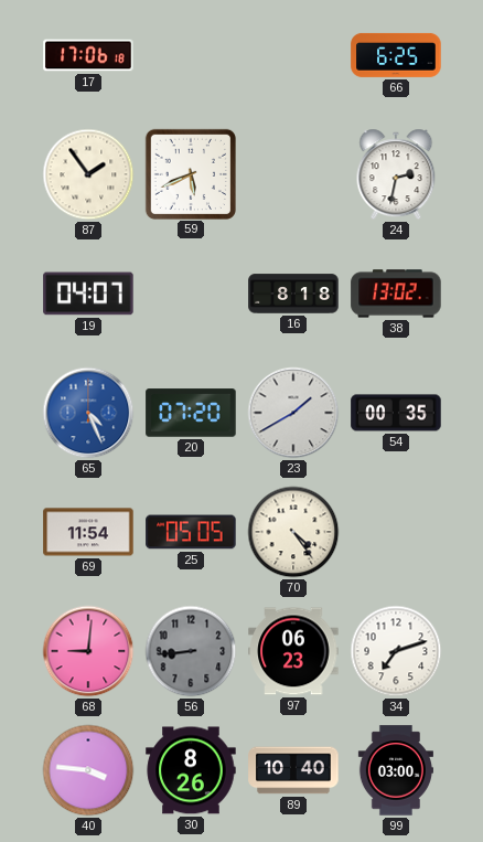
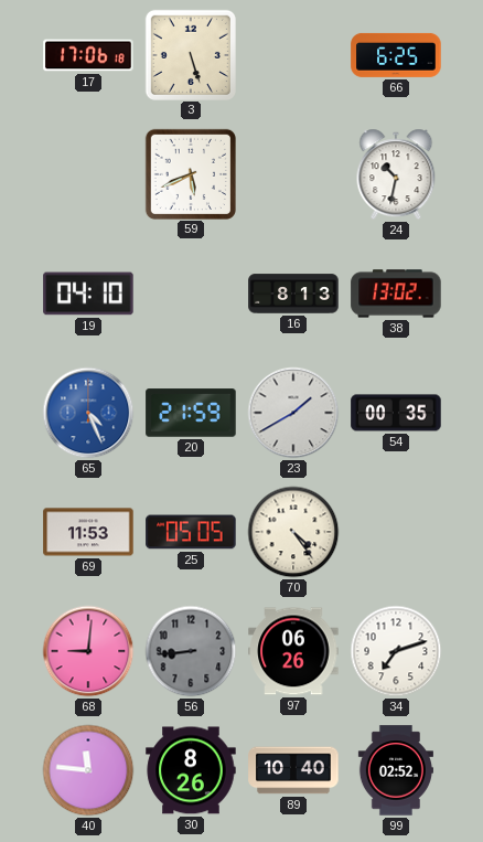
3: none -> 5:27
87: 1:54 -> none
24: 2:32 -> 10:32
19: 04:07 -> 04:10
16: 8:18 -> 8:13
20: 07:20 -> 21:59
69: 11:54 -> 11:53
97: 06:23 -> 06:26
40: 3:46 -> 11:46
99: 03:00 -> 02:52
